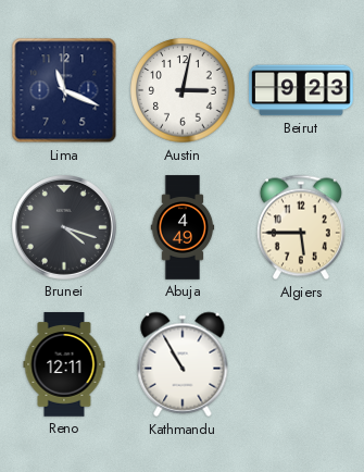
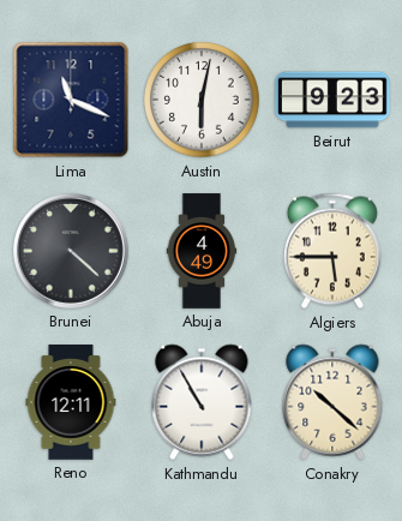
Austin: 3:02 -> 6:02
Brunei: 4:18 -> 4:22
Conakry: none -> 10:22
